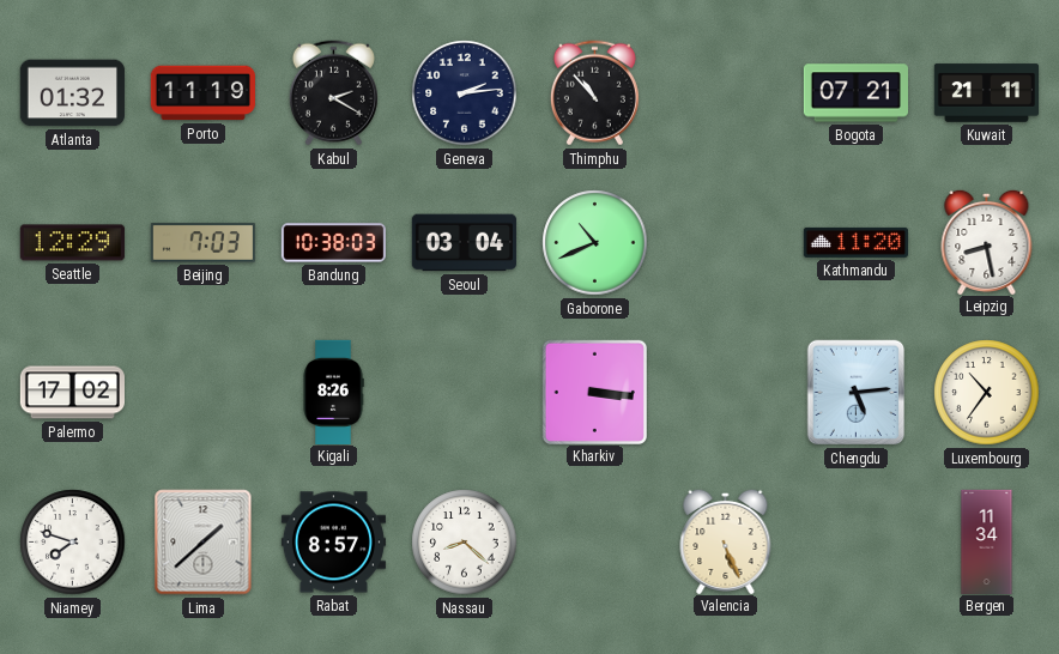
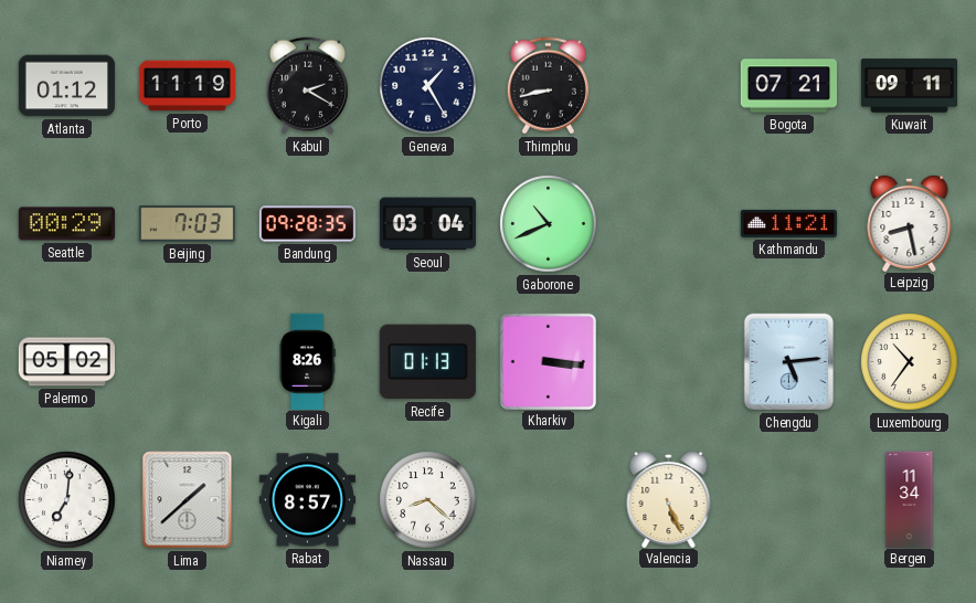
Atlanta: 01:32 -> 01:12
Geneva: 2:14 -> 1:25
Thimphu: 10:53 -> 8:43
Kuwait: 21:11 -> 09:11
Seattle: 12:29 -> 00:29
Bandung: 10:38 -> 09:28
Kathmandu: 11:20 -> 11:21
Palermo: 17:02 -> 05:02
Recife: none -> 01:13
Niamey: 7:48 -> 7:01
